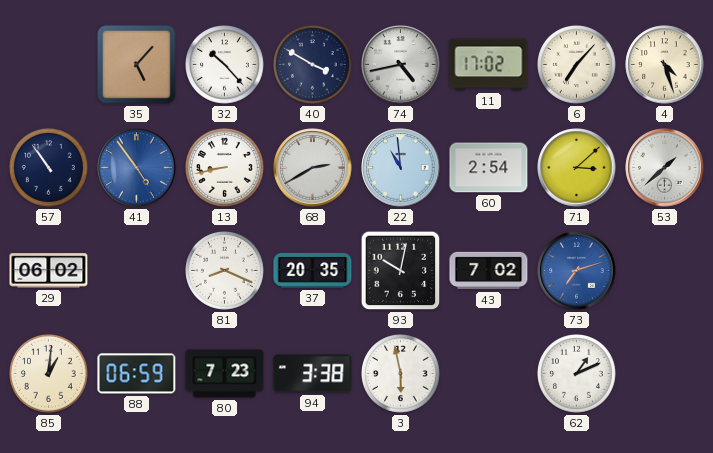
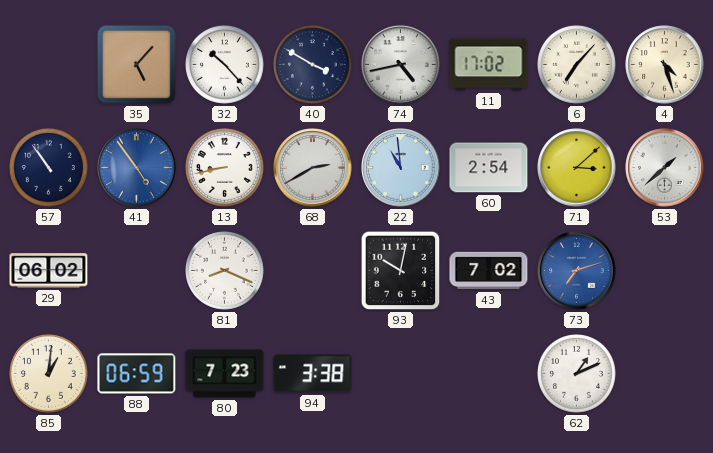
37: 20:35 -> none
3: 5:58 -> none
